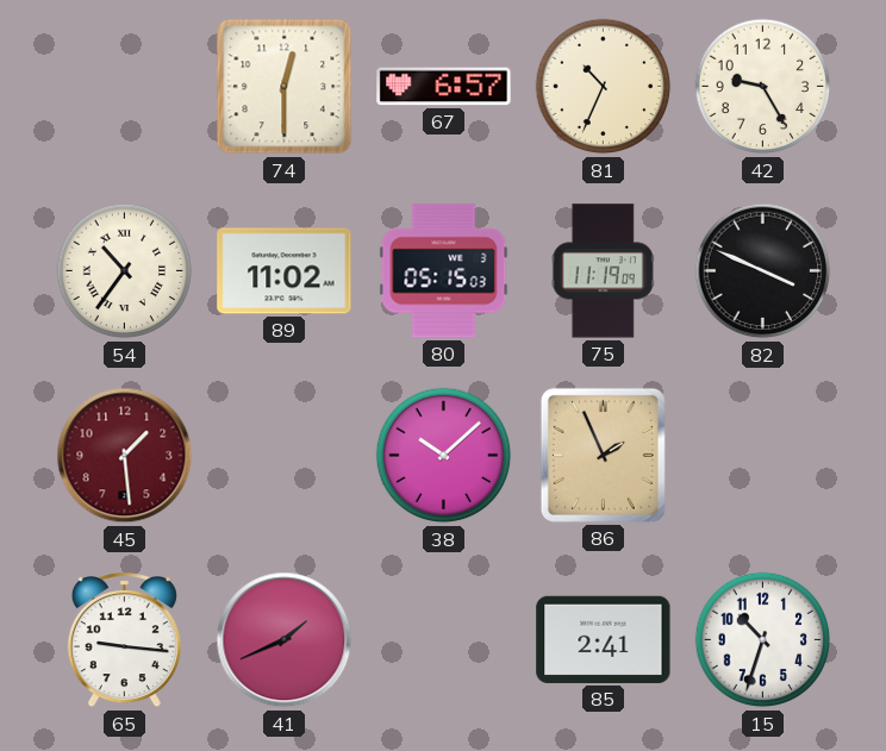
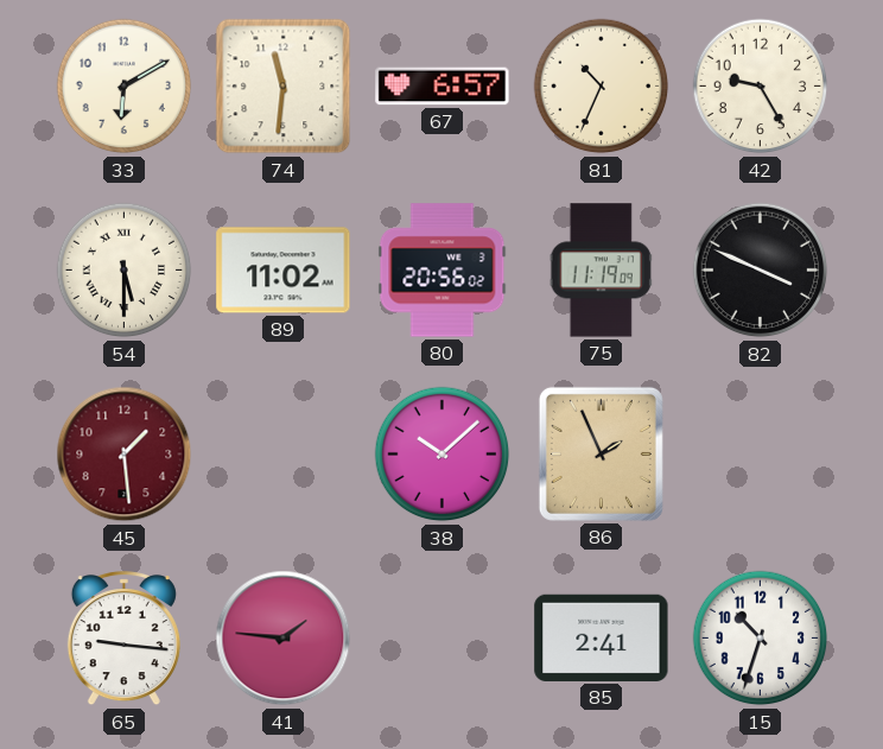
33: none -> 6:10
74: 12:30 -> 11:31
54: 10:36 -> 5:30
80: 05:15 -> 20:56
41: 1:41 -> 1:46
